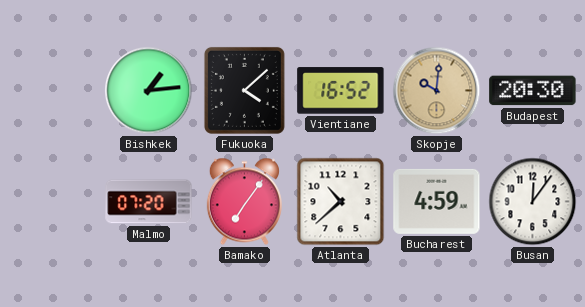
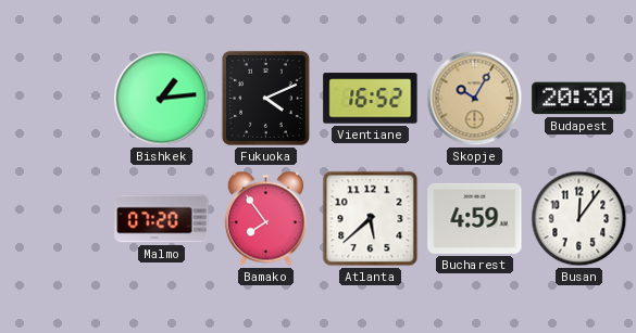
Fukuoka: 4:08 -> 4:11
Skopje: 10:01 -> 10:05
Bamako: 7:06 -> 7:54
Atlanta: 10:38 -> 5:38
